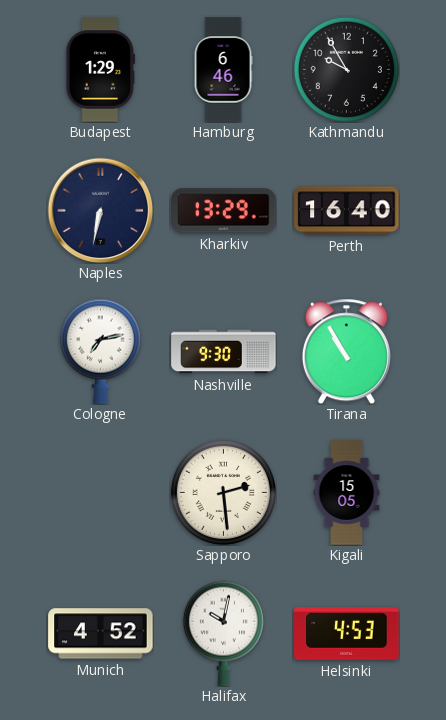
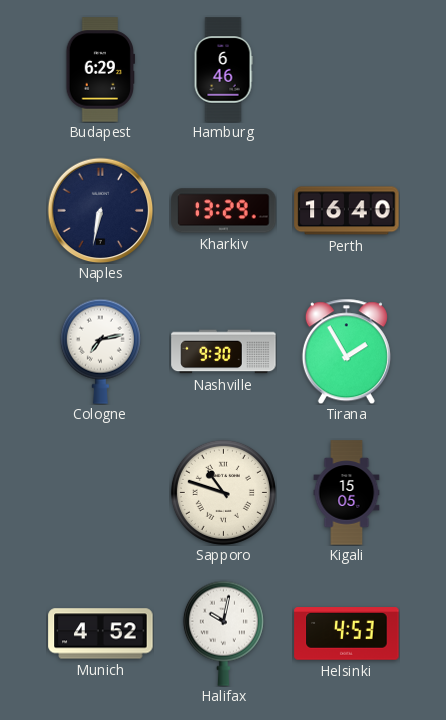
Budapest: 1:29 -> 6:29
Kathmandu: 9:55 -> none
Tirana: 10:55 -> 1:55
Sapporo: 2:29 -> 10:48
